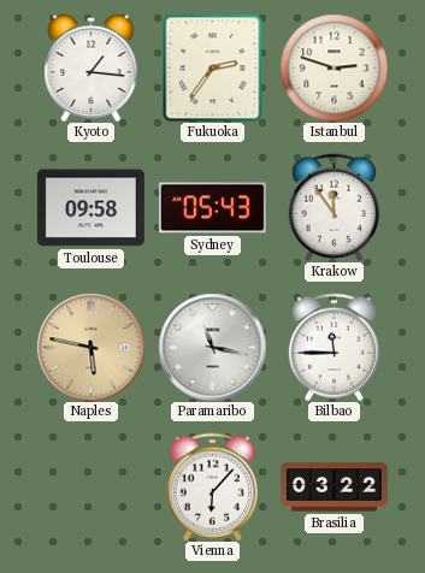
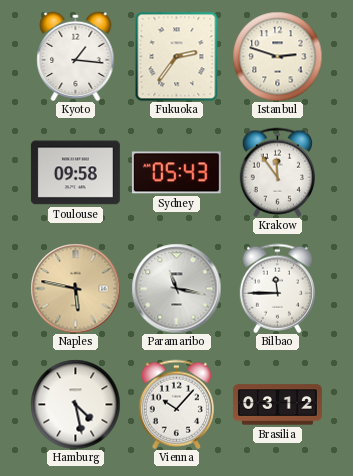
Hamburg: none -> 4:28
Vienna: 6:07 -> 10:07
Brasilia: 03:22 -> 03:12
